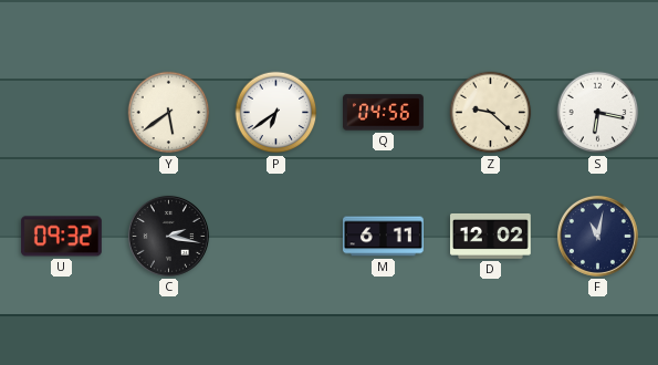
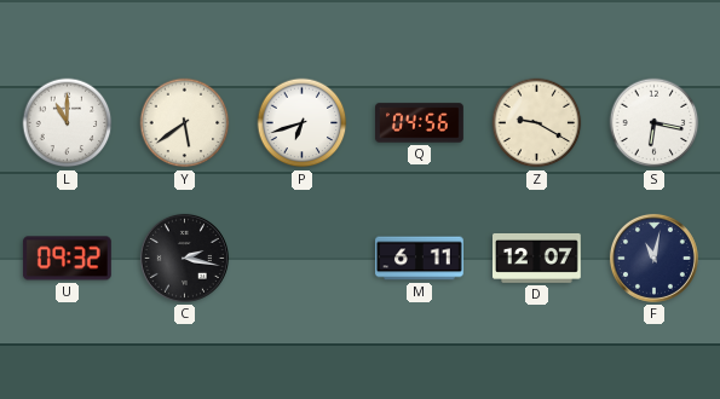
L: none -> 11:00
P: 6:39 -> 6:42
Z: 9:22 -> 9:20
D: 12:02 -> 12:07
